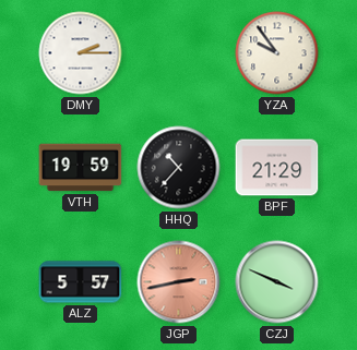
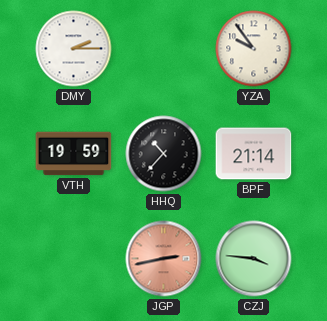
BPF: 21:29 -> 21:14
ALZ: 5:57 -> none
CZJ: 3:49 -> 3:46
